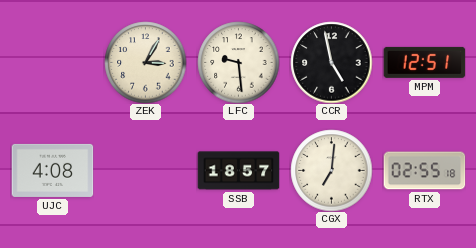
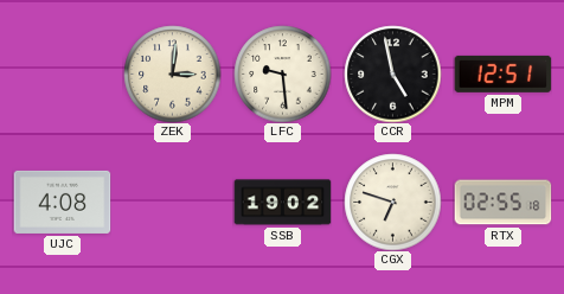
ZEK: 3:05 -> 3:01
SSB: 18:57 -> 19:02
CGX: 7:01 -> 6:48
